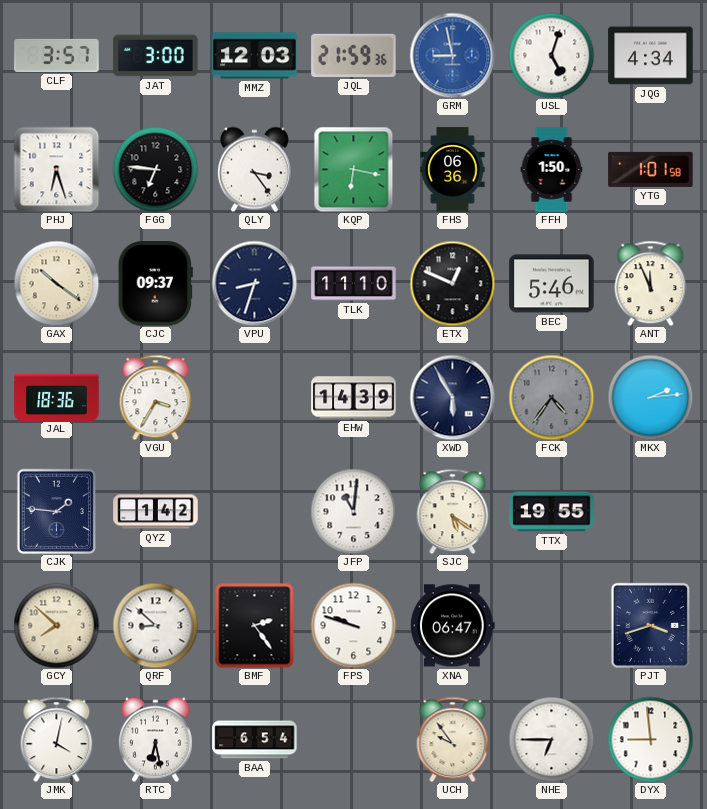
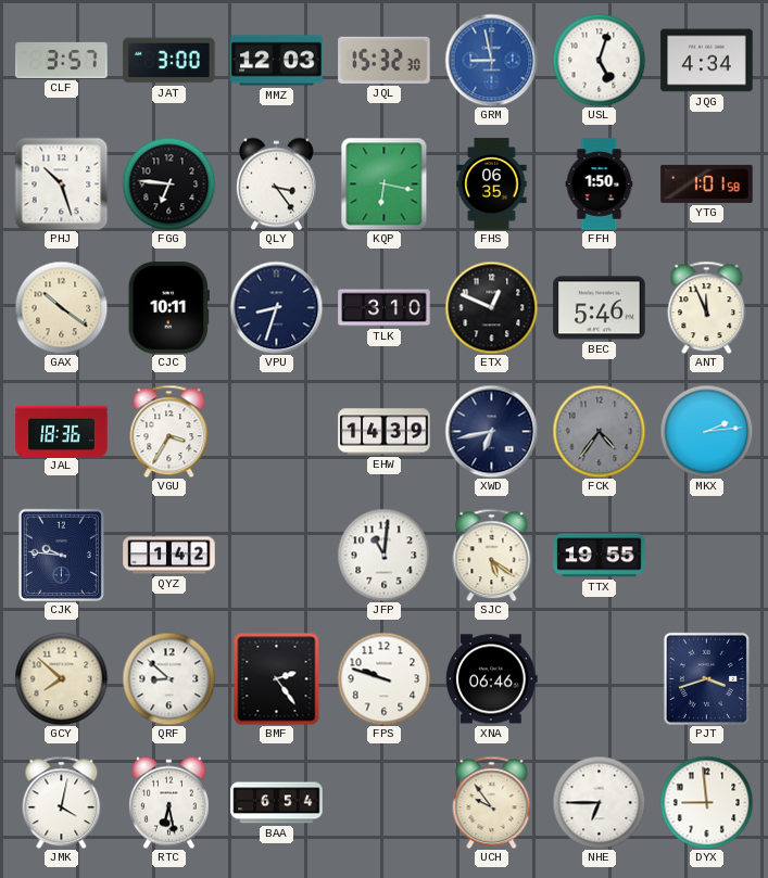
JQL: 21:59 -> 15:32
PHJ: 6:27 -> 10:27
FHS: 06:36 -> 06:35
CJC: 09:37 -> 10:11
TLK: 11:10 -> 3:10
XWD: 5:55 -> 6:43
CJK: 1:46 -> 9:46
XNA: 06:47 -> 06:46
